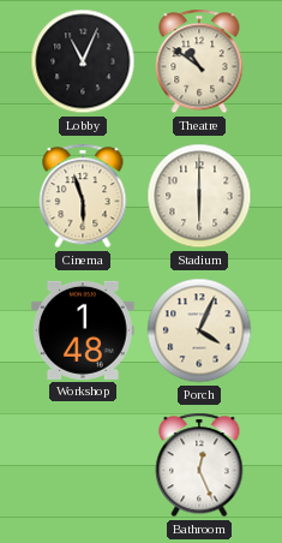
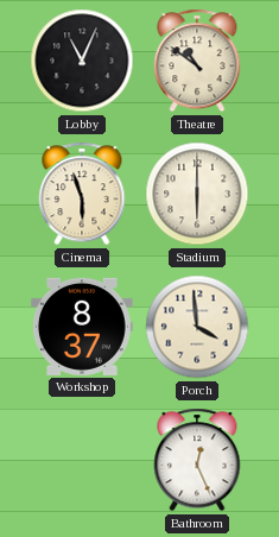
Workshop: 1:48 -> 8:37
Porch: 4:04 -> 3:59
